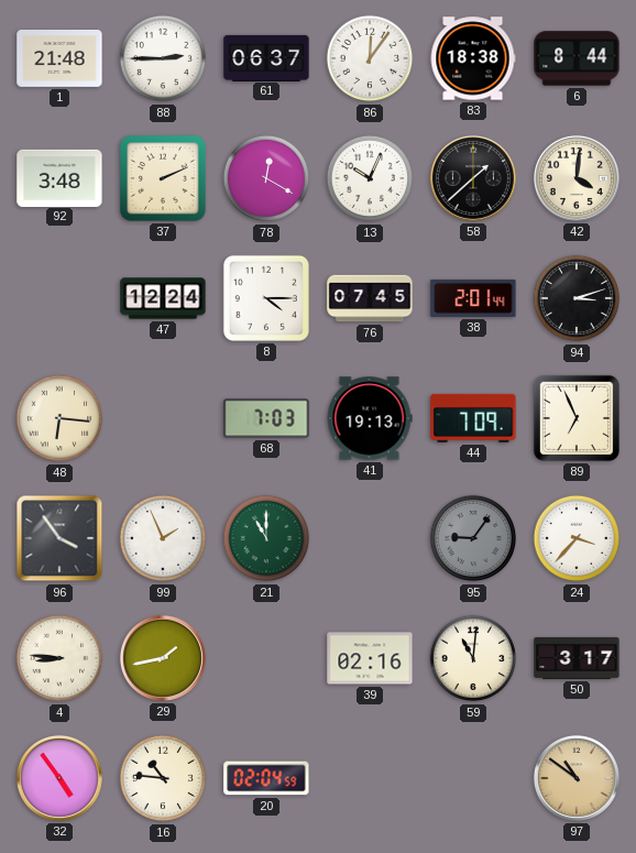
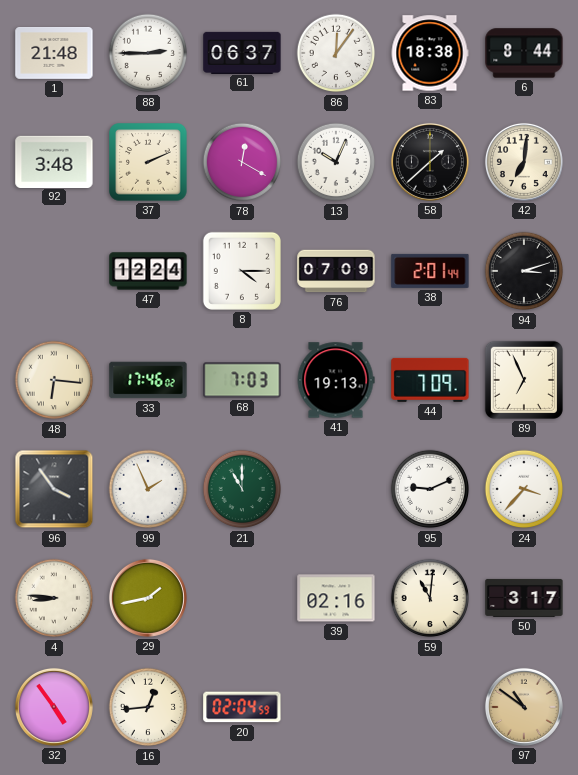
42: 4:01 -> 7:01
76: 07:45 -> 07:09
33: none -> 17:46
95: 9:06 -> 9:11
95 dial: grey -> white
16: 10:46 -> 12:44
